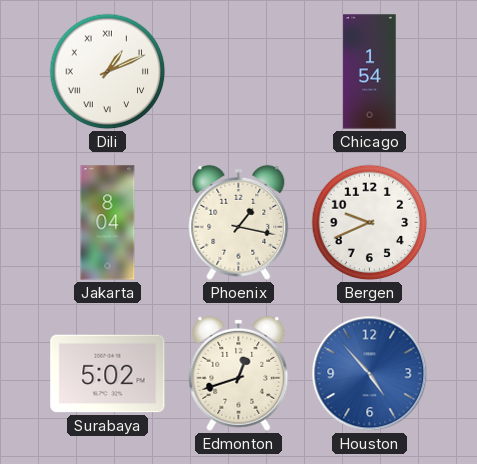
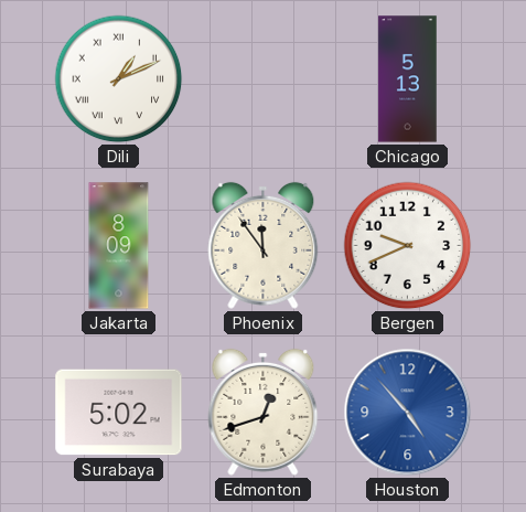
Chicago: 1:54 -> 5:13
Jakarta: 8:04 -> 8:09
Phoenix: 1:17 -> 11:54
